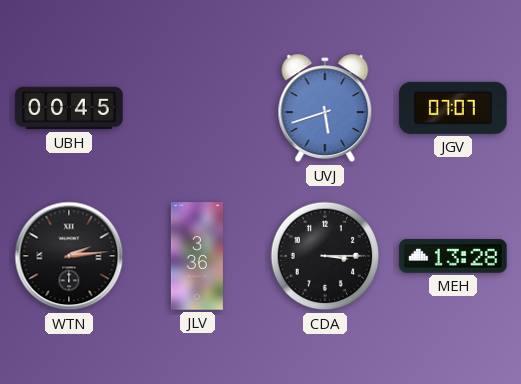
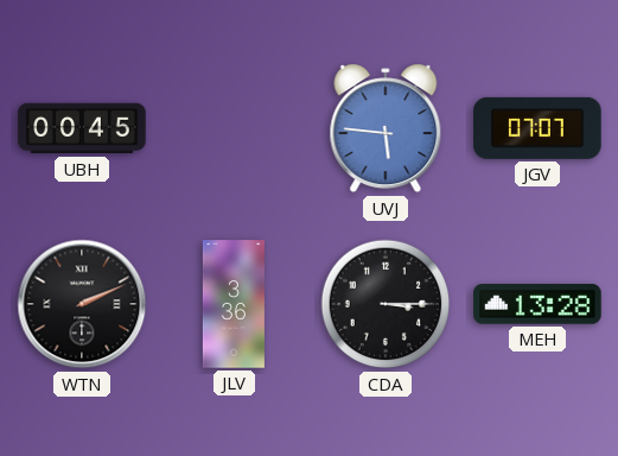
UVJ: 5:42 -> 5:46
WTN: 2:14 -> 2:11
